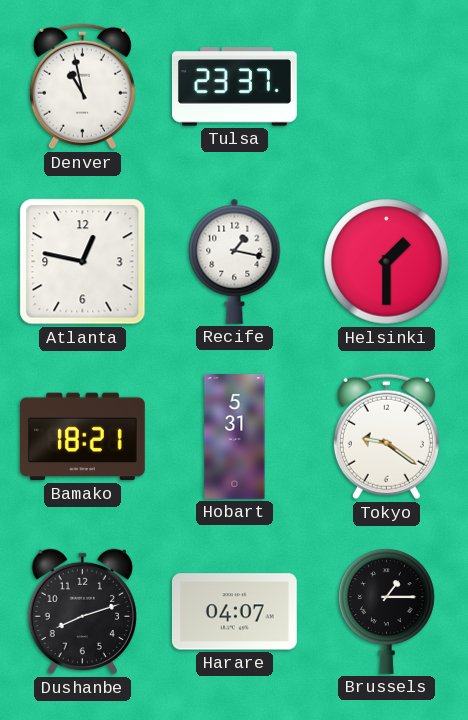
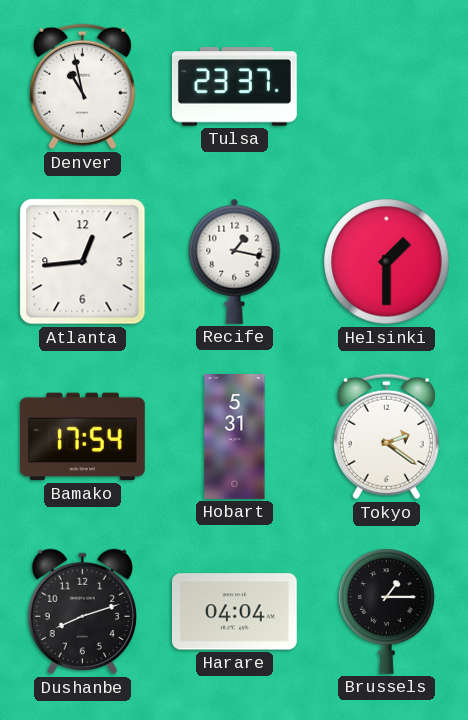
Atlanta: 12:47 -> 12:44
Bamako: 18:21 -> 17:54
Tokyo: 9:21 -> 2:21
Harare: 04:07 -> 04:04
